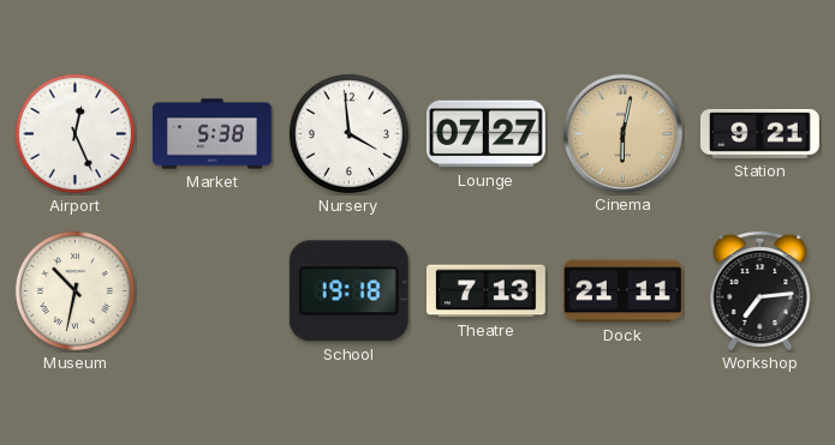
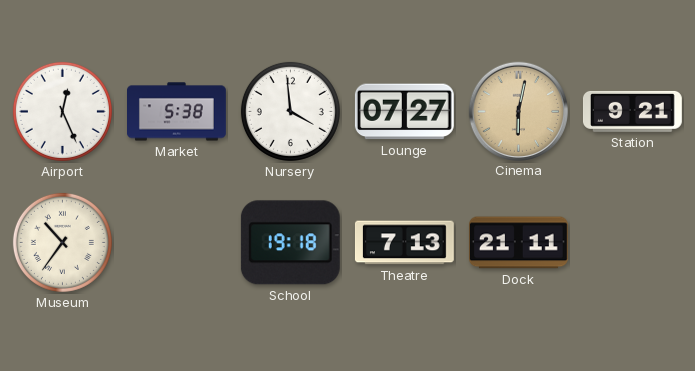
Museum: 10:32 -> 10:36
Workshop: 7:14 -> none
